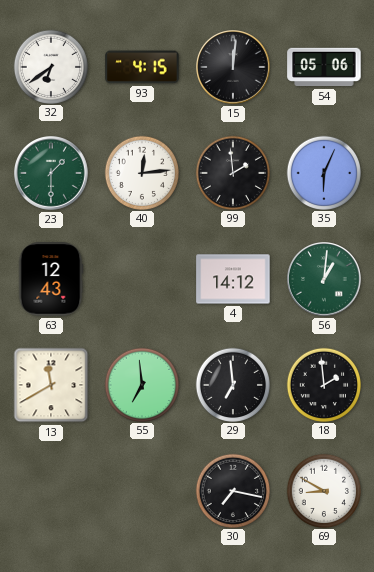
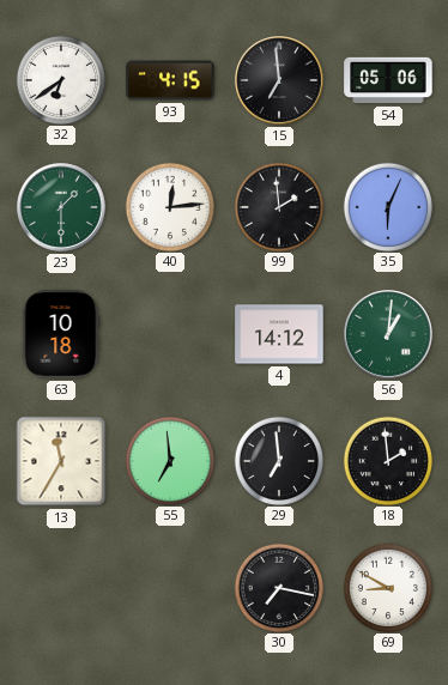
15: 12:01 -> 6:59
63: 12:43 -> 10:18
13: 11:40 -> 11:35
